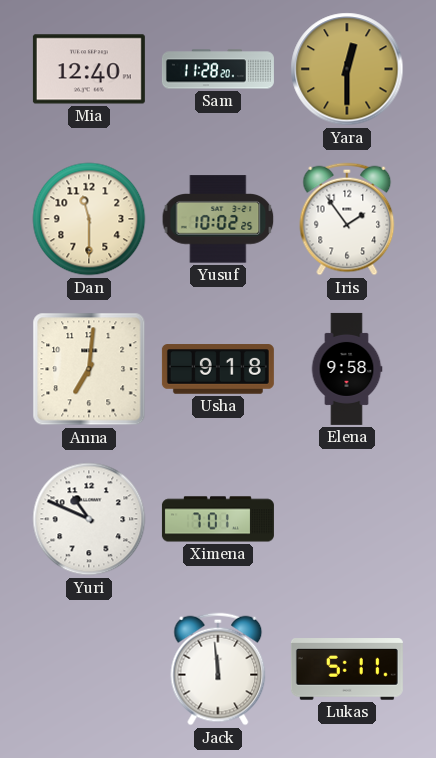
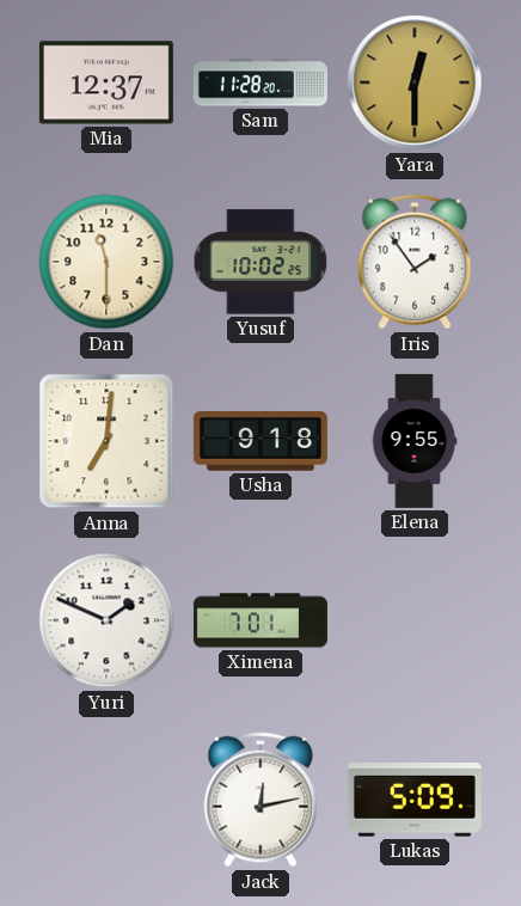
Mia: 12:40 -> 12:37
Elena: 9:58 -> 9:55
Yuri: 10:49 -> 1:49
Jack: 11:59 -> 12:13
Lukas: 5:11 -> 5:09
